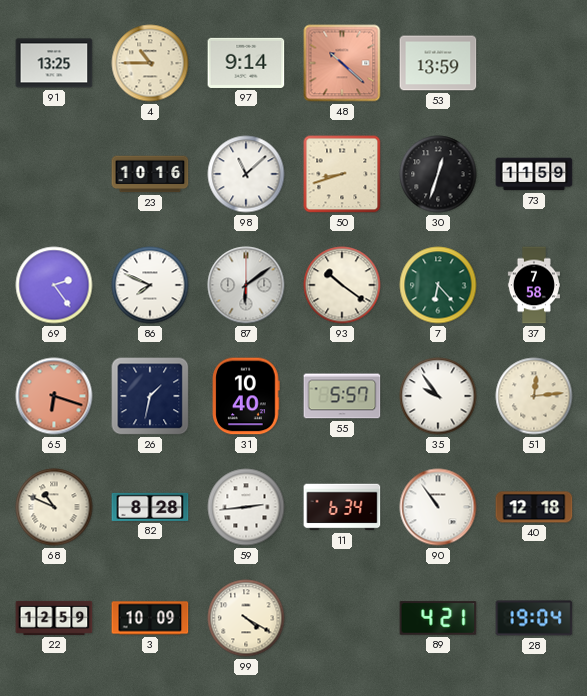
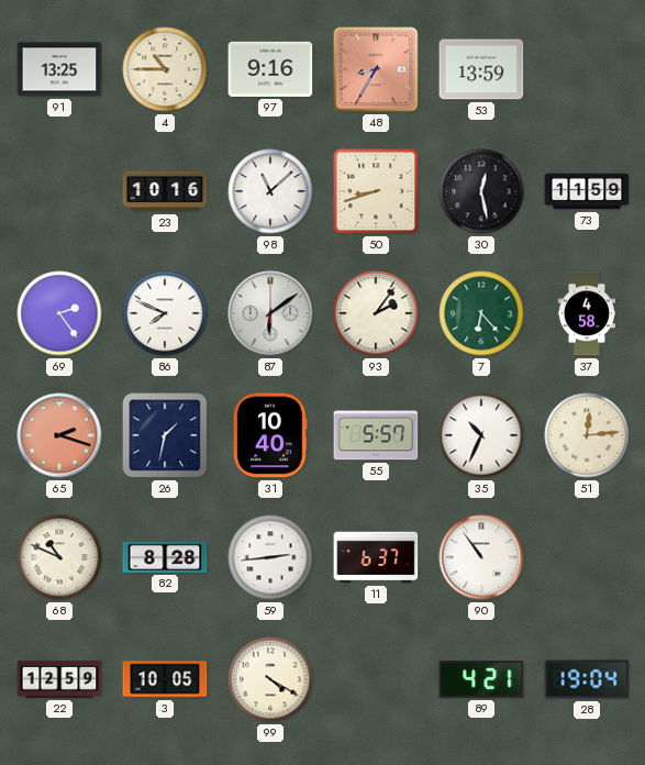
97: 9:14 -> 9:16
48: 10:22 -> 8:35
30: 12:33 -> 12:28
93: 10:21 -> 2:06
37: 7:58 -> 4:58
65: 6:18 -> 2:18
35: 9:54 -> 10:34
11: 6:34 -> 6:37
40: 12:18 -> none
3: 10:09 -> 10:05
